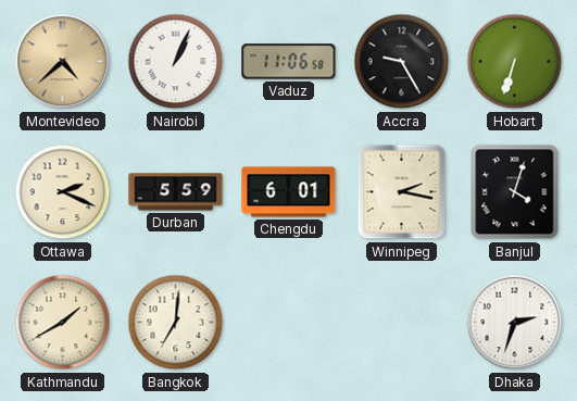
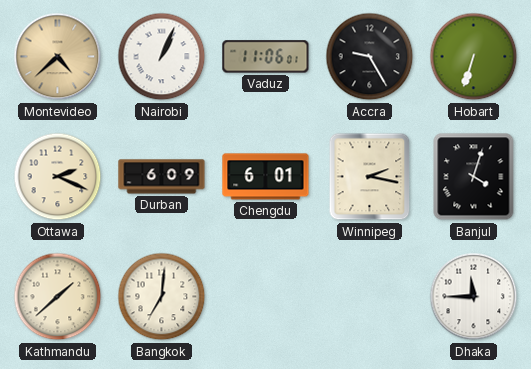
Vaduz: 11:06:58 -> 11:06:01
Durban: 5:59 -> 6:09
Kathmandu: 1:40 -> 1:38
Dhaka: 2:33 -> 11:45
